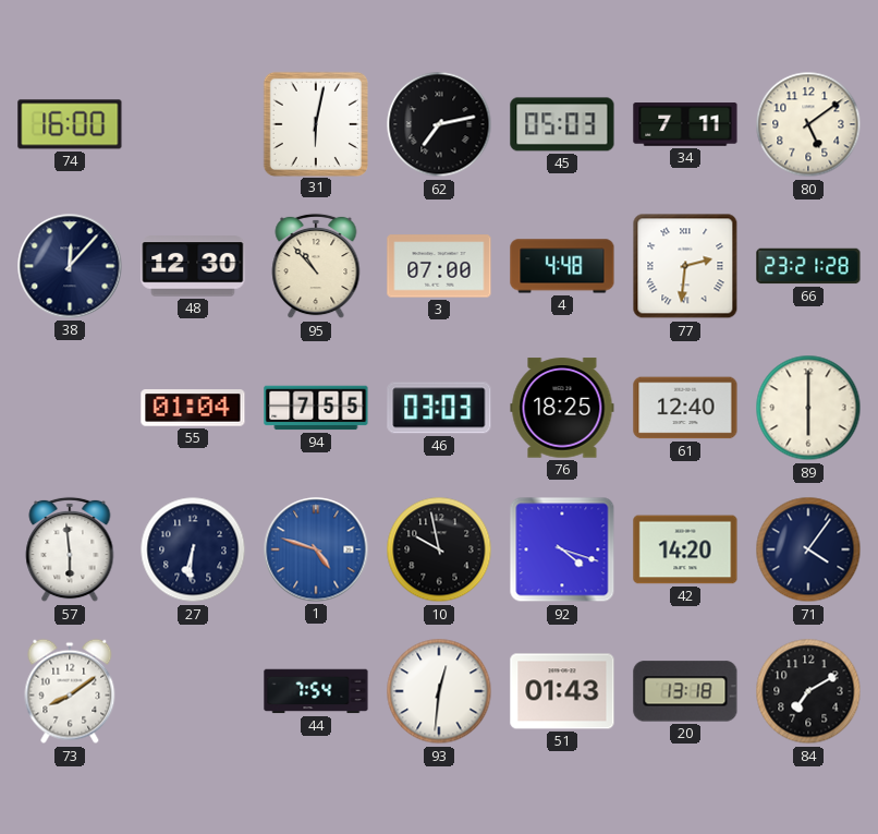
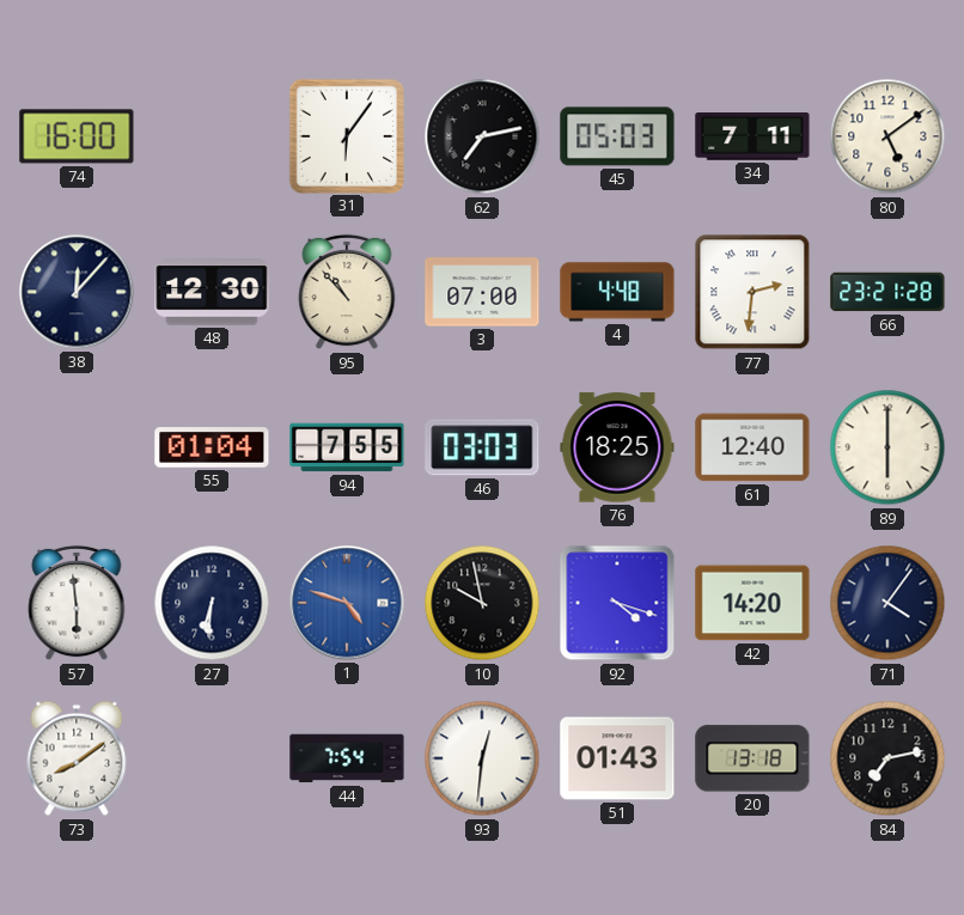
31: 6:02 -> 6:06
84: 7:10 -> 7:13
